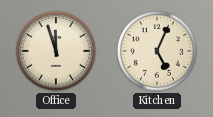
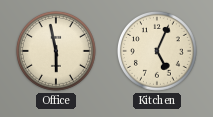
Office: 11:57 -> 5:58
